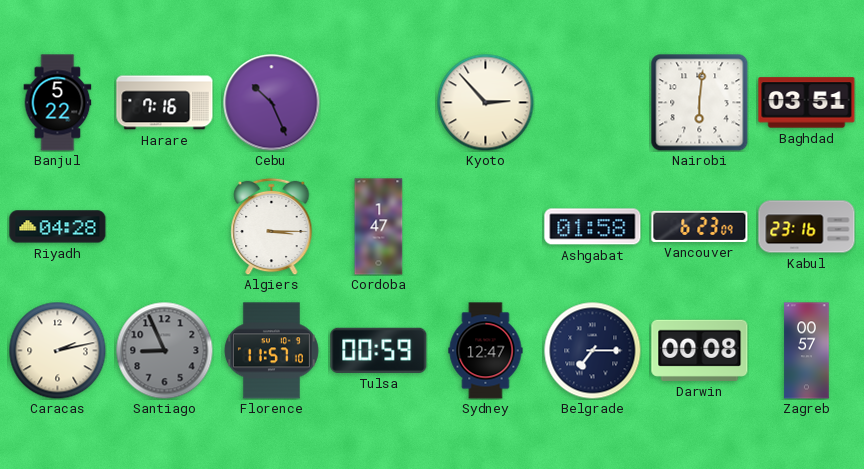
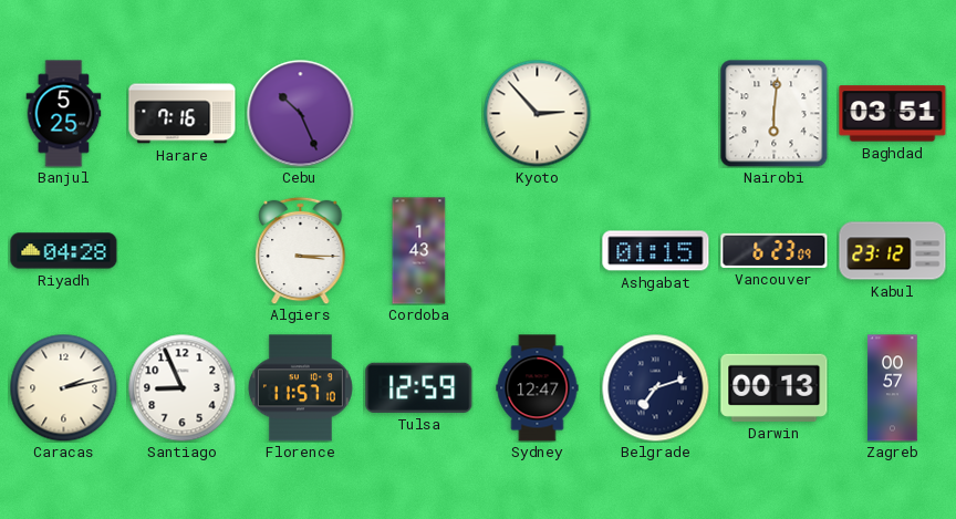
Banjul: 5:22 -> 5:25
Cordoba: 1:47 -> 1:43
Ashgabat: 01:58 -> 01:15
Kabul: 23:16 -> 23:12
Santiago dial: grey -> white
Tulsa: 00:59 -> 12:59
Belgrade: 7:15 -> 7:12
Darwin: 00:08 -> 00:13
